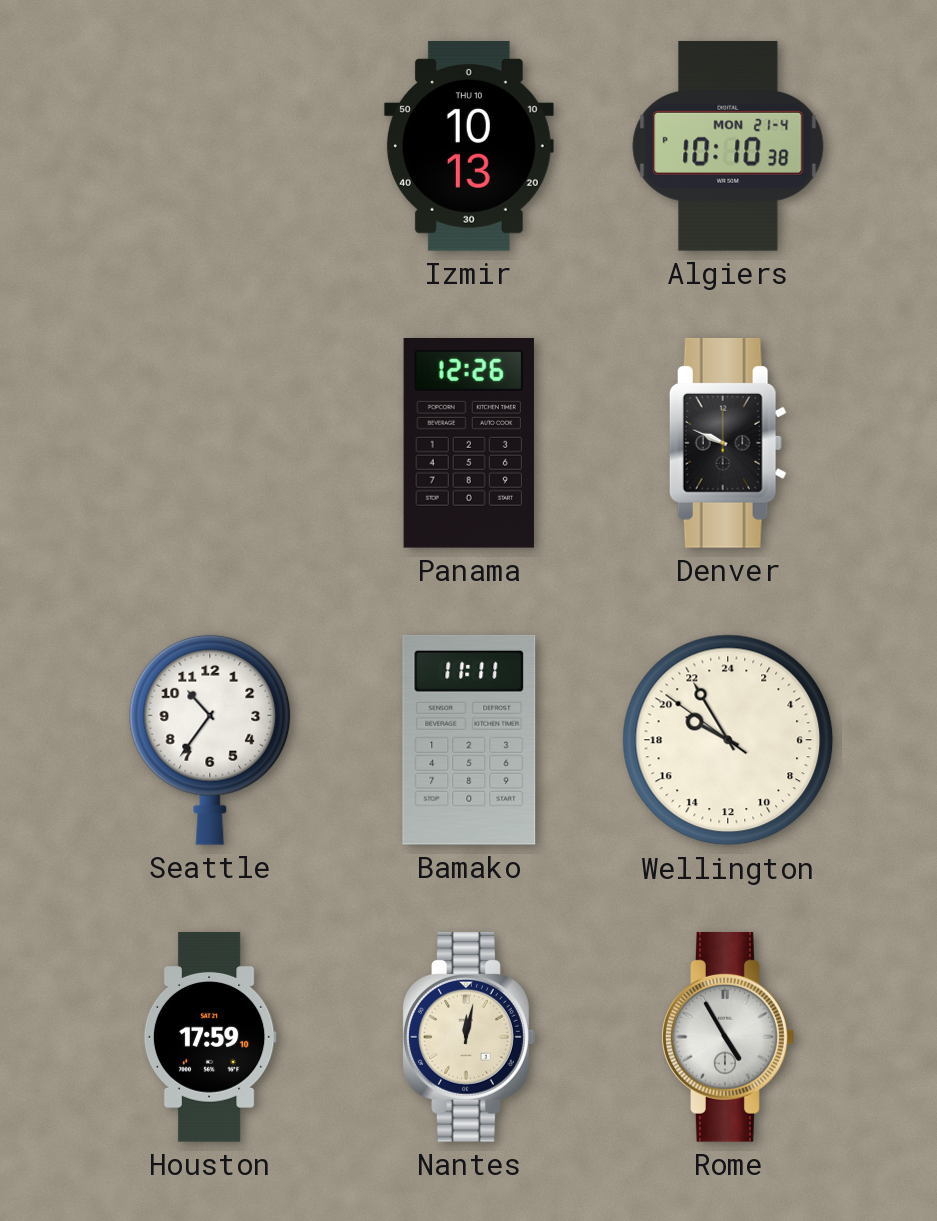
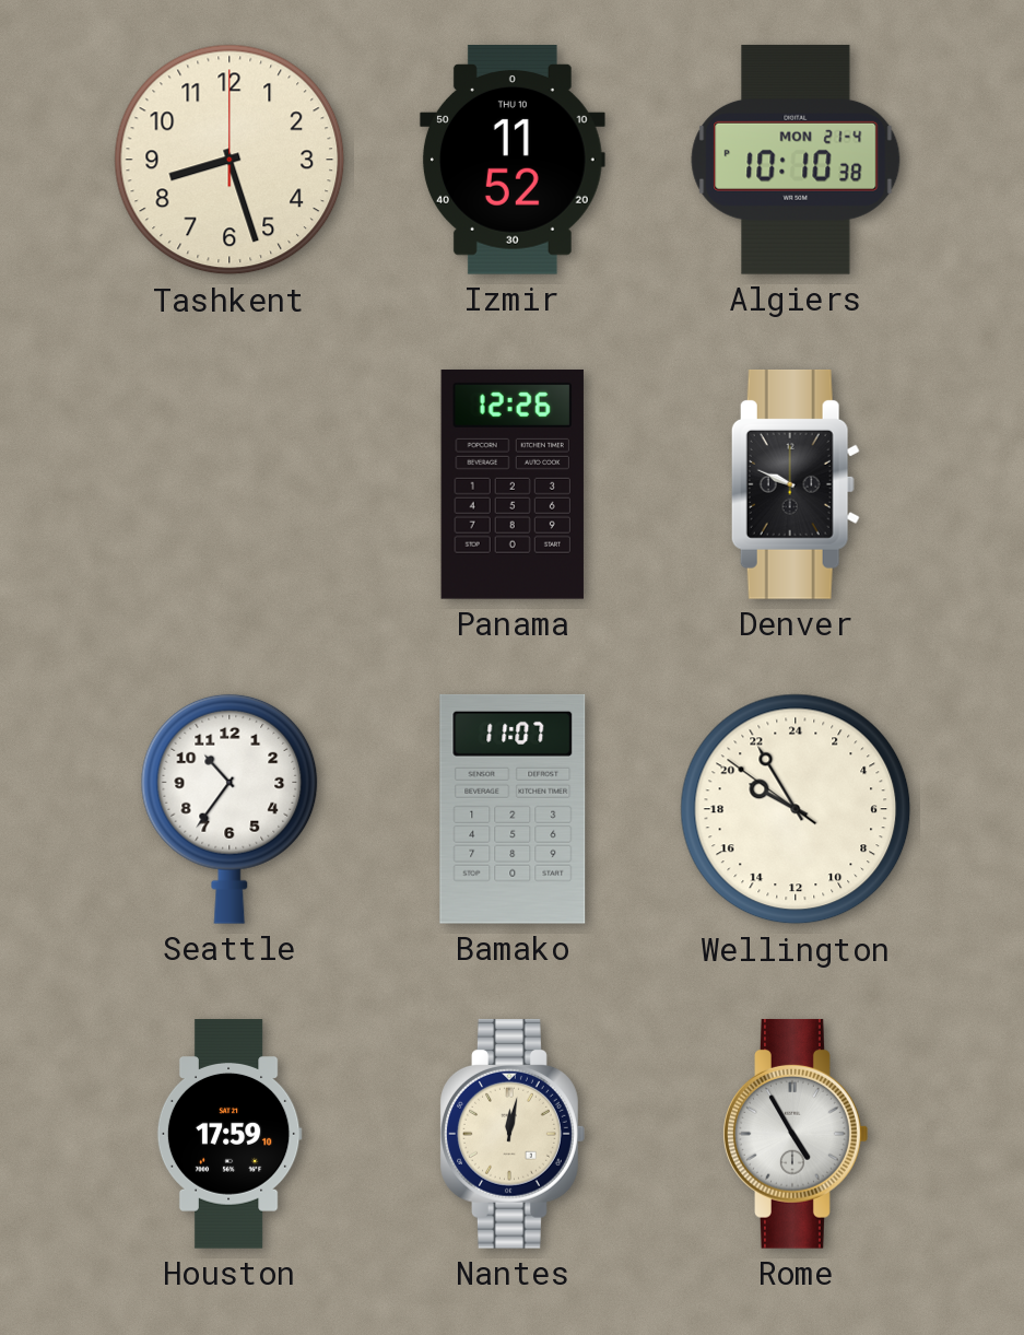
Tashkent: none -> 8:27
Izmir: 10:13 -> 11:52
Bamako: 11:11 -> 11:07
